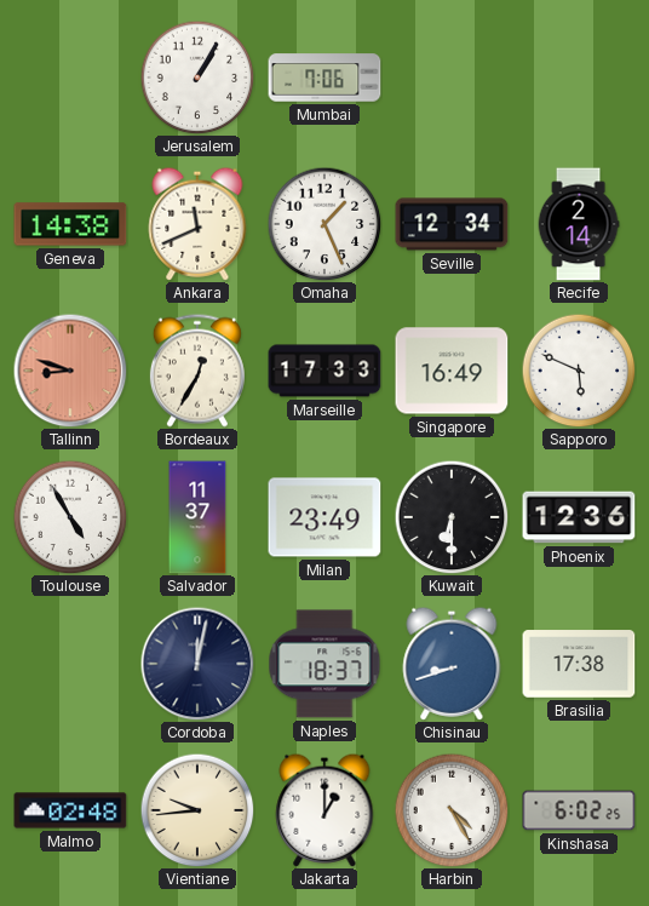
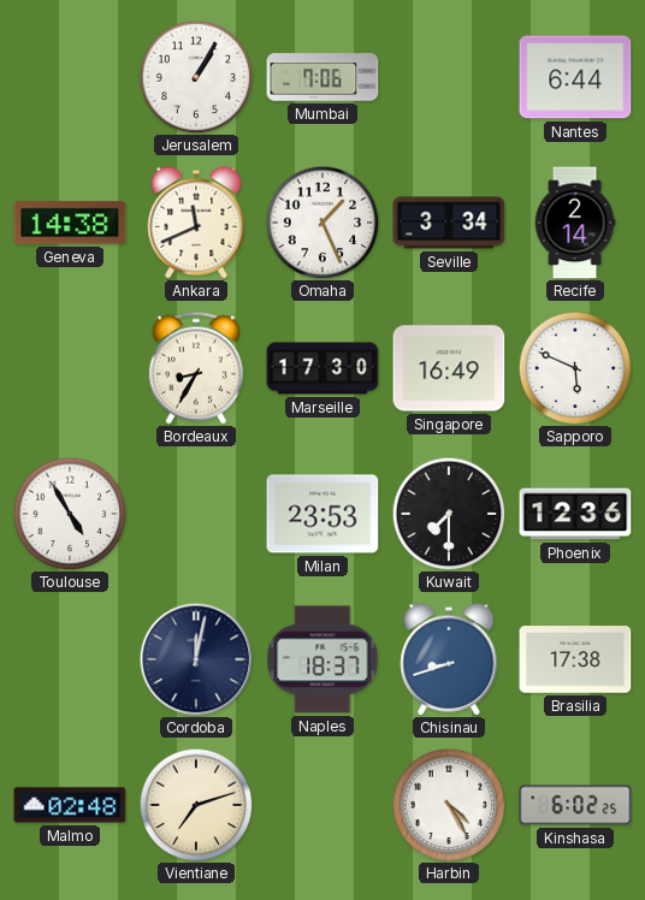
Nantes: none -> 6:44
Seville: 12:34 -> 3:34
Tallinn: 8:48 -> none
Bordeaux: 12:35 -> 8:35
Marseille: 17:33 -> 17:30
Salvador: 11:37 -> none
Milan: 23:49 -> 23:53
Kuwait: 6:30 -> 7:30
Vientiane: 9:44 -> 7:12
Jakarta: 1:00 -> none
